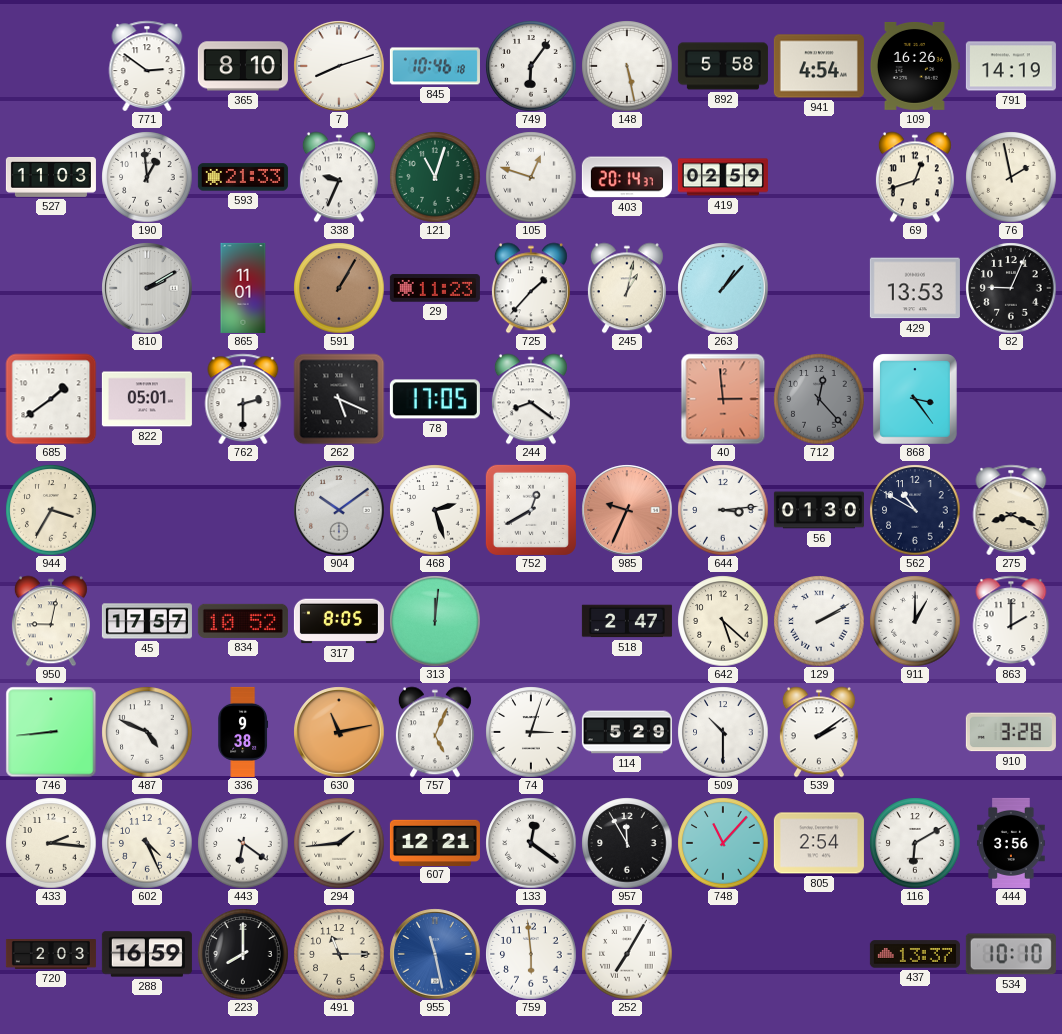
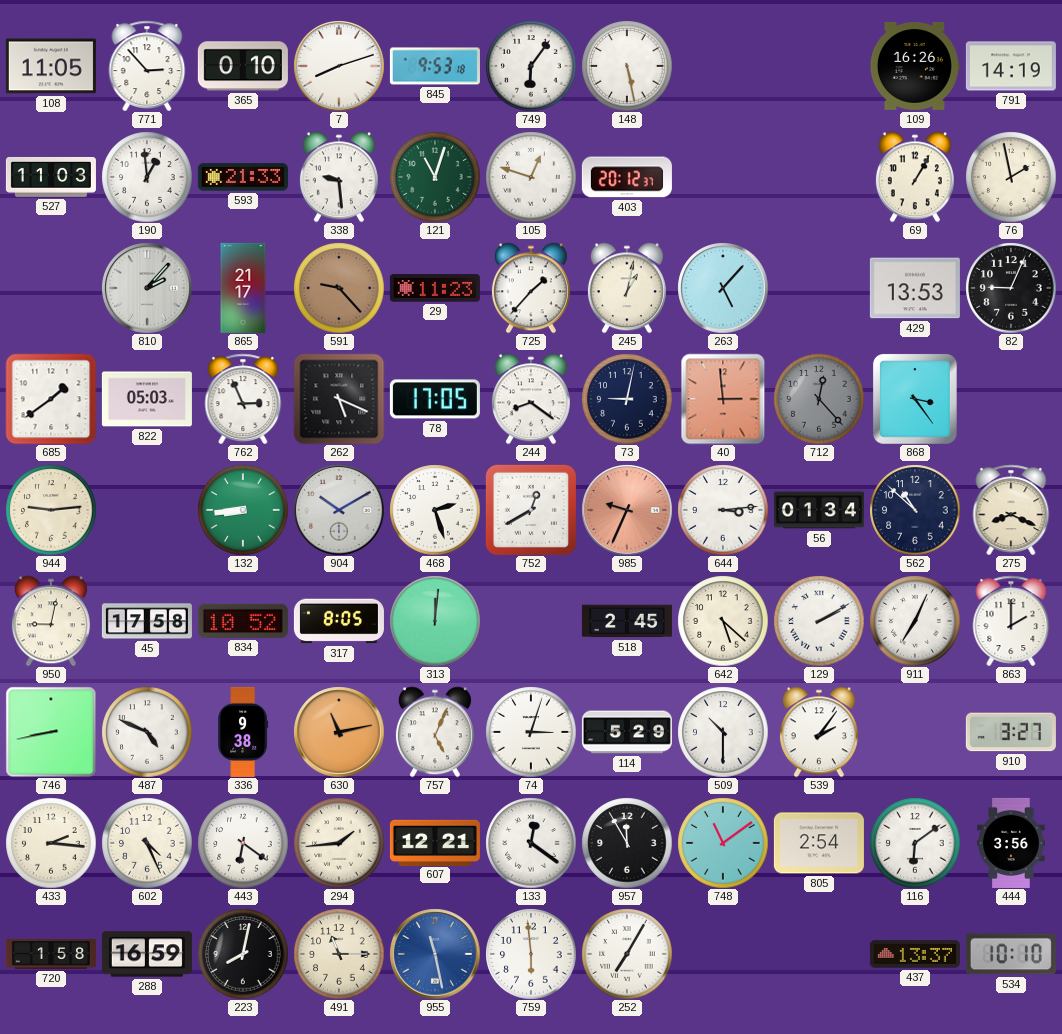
108: none -> 11:05
771: 2:51 -> 2:53
365: 8:10 -> 0:10
845: 10:46 -> 9:53
892: 5:58 -> none
941: 4:54 -> none
338: 9:34 -> 9:29
403: 20:14 -> 20:12
419: 02:59 -> none
69: 12:42 -> 1:05
810: 2:10 -> 2:07
865: 11:01 -> 21:17
591: 1:05 -> 9:23
263: 1:07 -> 5:07
822: 05:01 -> 05:03
762: 2:30 -> 2:56
73: none -> 9:02
944: 3:35 -> 9:14
132: none -> 8:44
904: 10:09 -> 10:10
56: 01:30 -> 01:34
562: 10:50 -> 10:52
45: 17:57 -> 17:58
518: 2:47 -> 2:45
911: 1:00 -> 7:04
746: 8:44 -> 8:43
539: 2:09 -> 2:06
910: 3:28 -> 3:27
748: 11:07 -> 11:09
116: 6:10 -> 6:09
720: 2:03 -> 1:58
223: 8:00 -> 8:02
